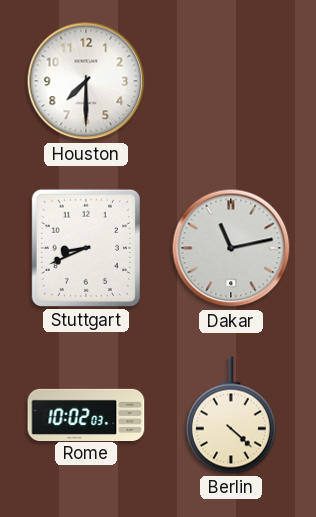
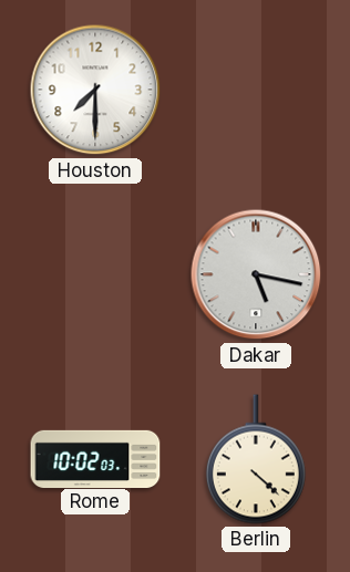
Stuttgart: 8:41 -> none
Dakar: 11:13 -> 5:17
